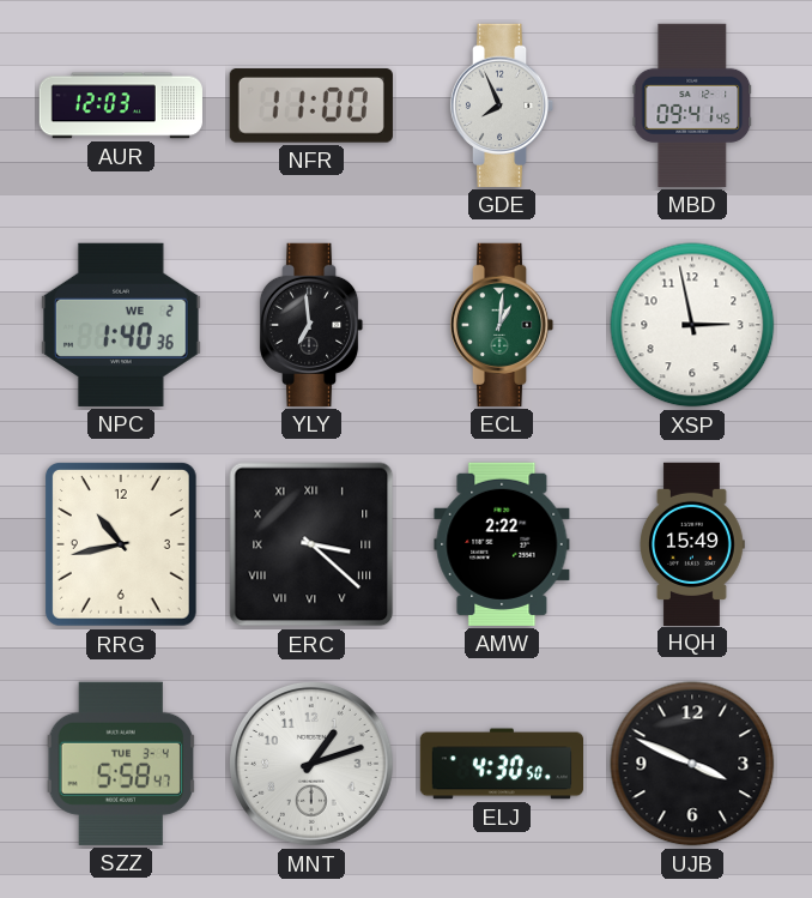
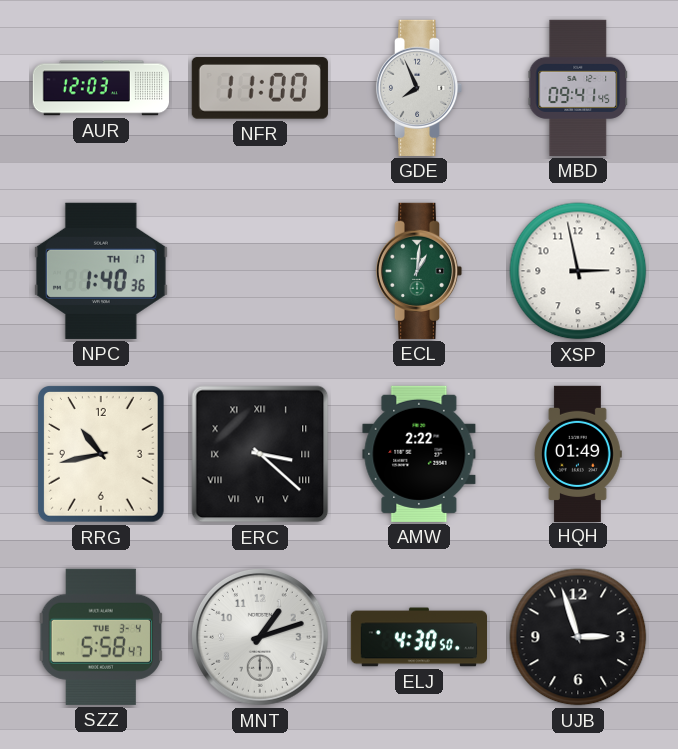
NPC date: WE 2 -> TH 17
YLY: 6:59 -> none
HQH: 15:49 -> 01:49
UJB: 3:49 -> 2:57
